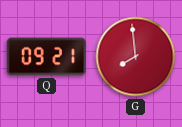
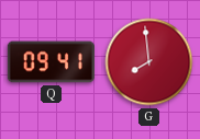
Q: 09:21 -> 09:41
